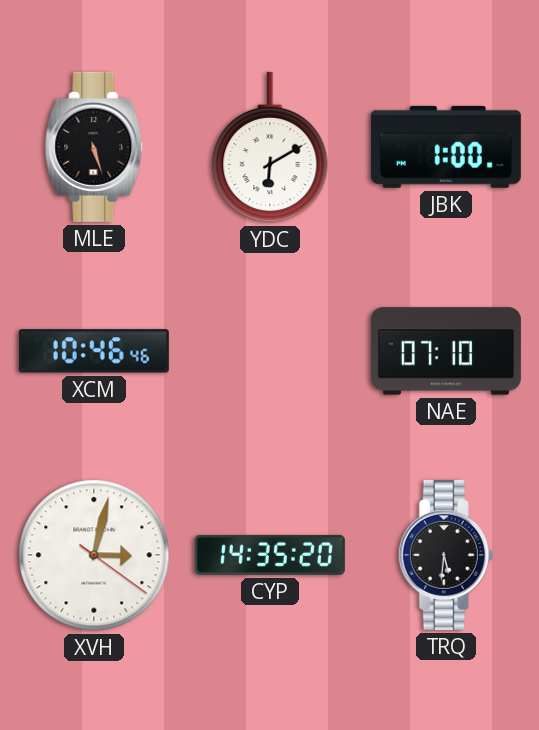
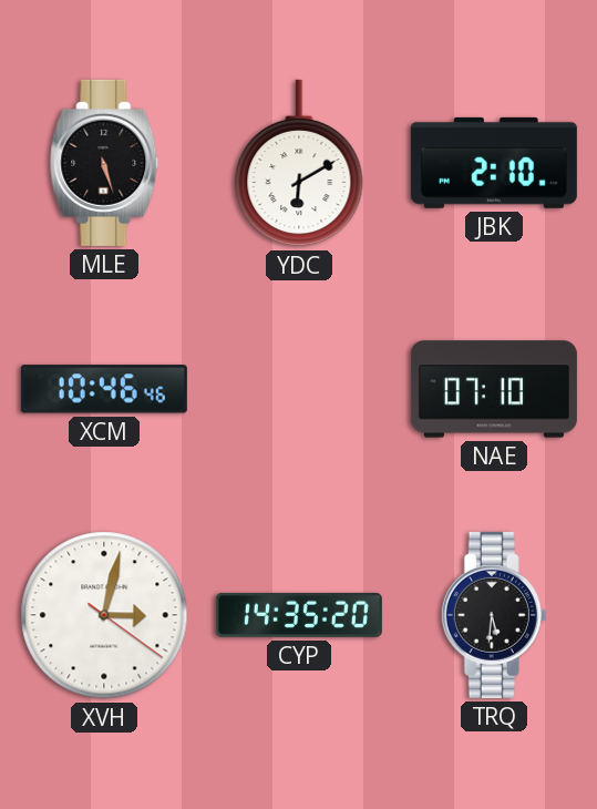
JBK: 1:00 -> 2:10
